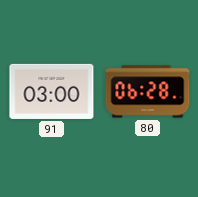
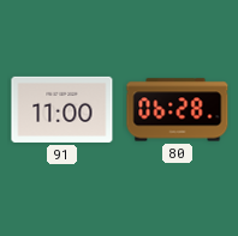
91: 03:00 -> 11:00
